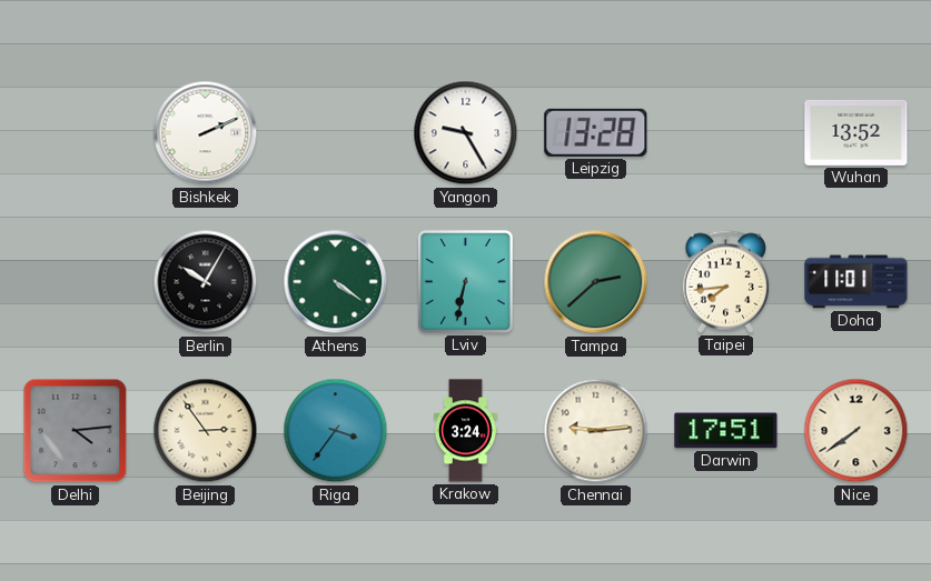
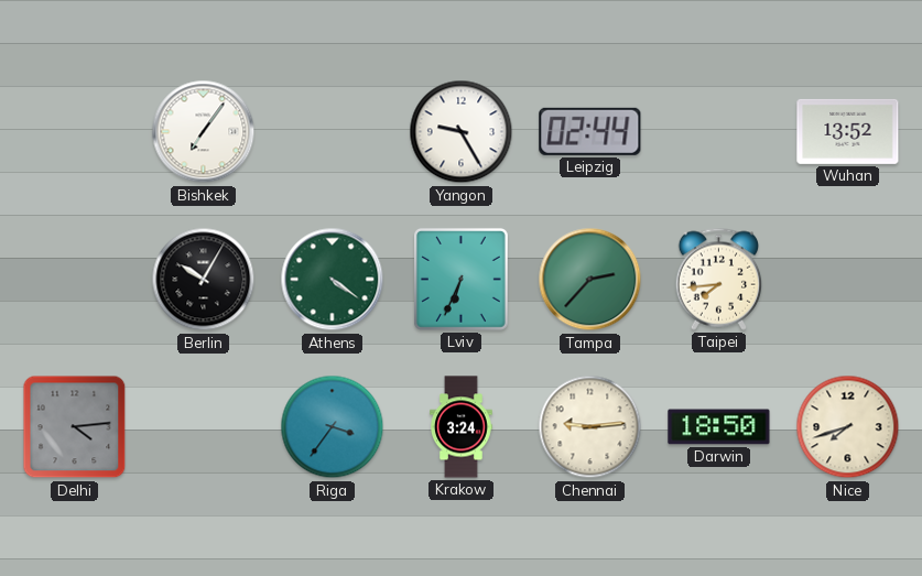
Bishkek: 2:11 -> 7:06
Leipzig: 13:28 -> 02:44
Lviv: 6:32 -> 6:34
Tampa: 2:38 -> 2:37
Doha: 11:01 -> none
Beijing: 2:54 -> none
Darwin: 17:51 -> 18:50
Nice: 7:39 -> 7:42
